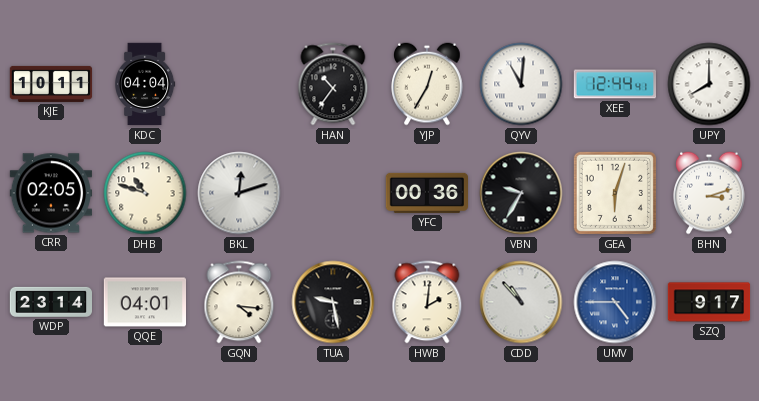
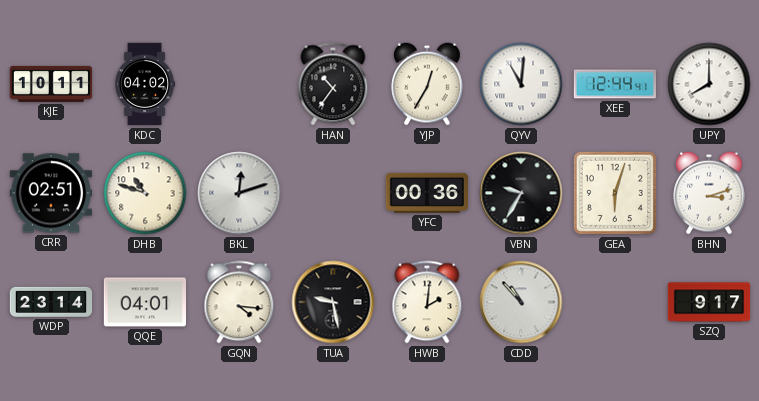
KDC: 04:04 -> 04:02
CRR: 02:05 -> 02:51
UMV: 4:45 -> none
